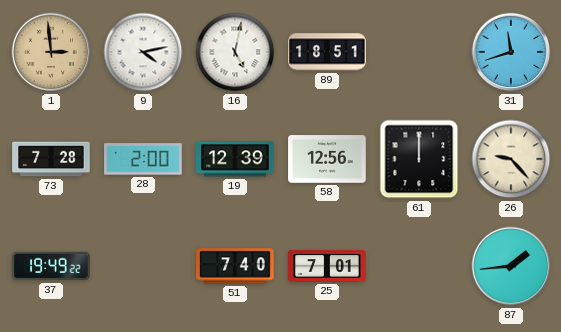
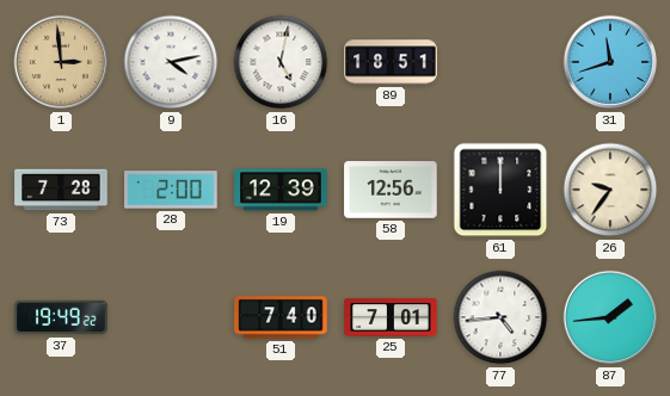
26: 9:23 -> 9:36
77: none -> 4:44
